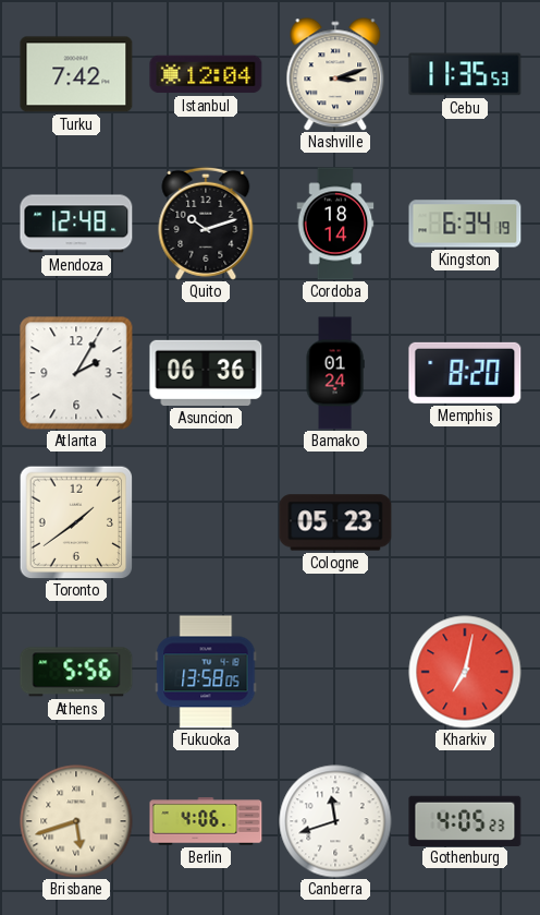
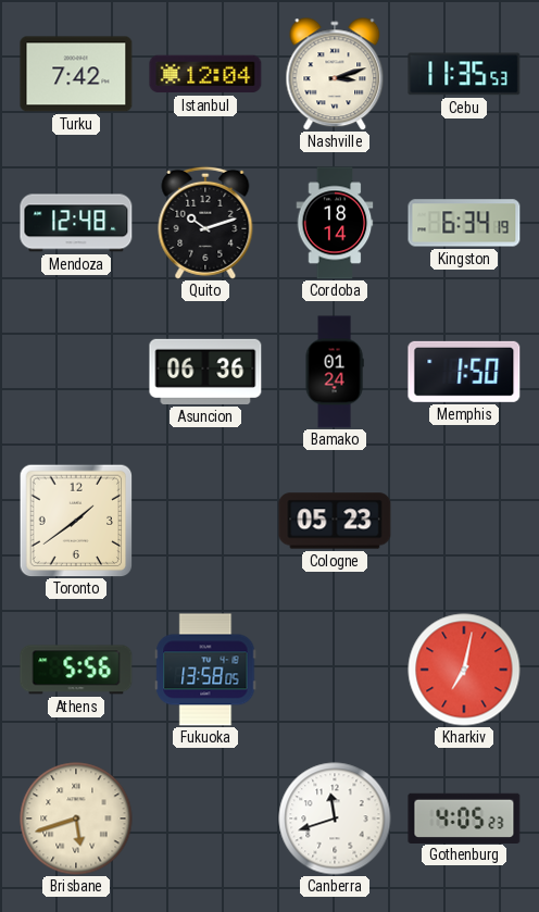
Atlanta: 2:05 -> none
Memphis: 8:20 -> 1:50
Berlin: 4:06 -> none
